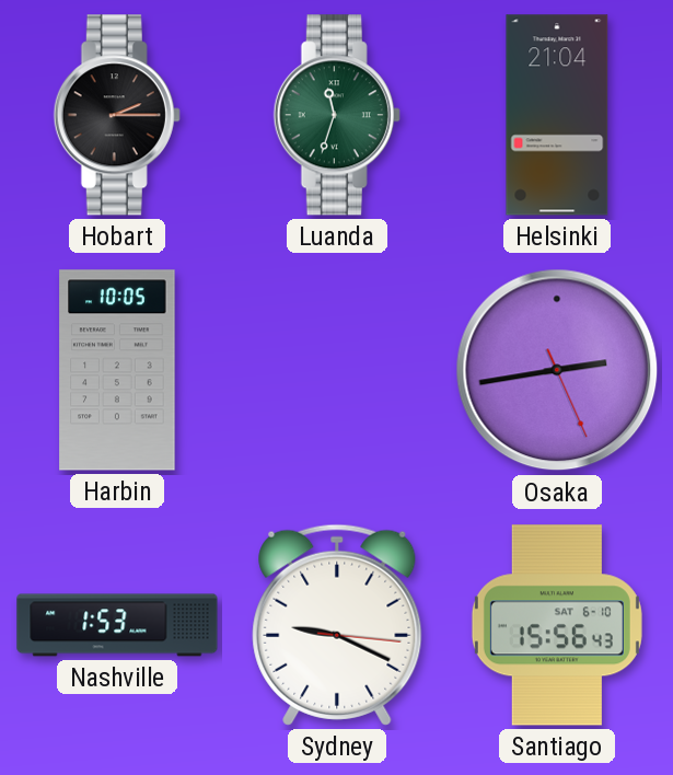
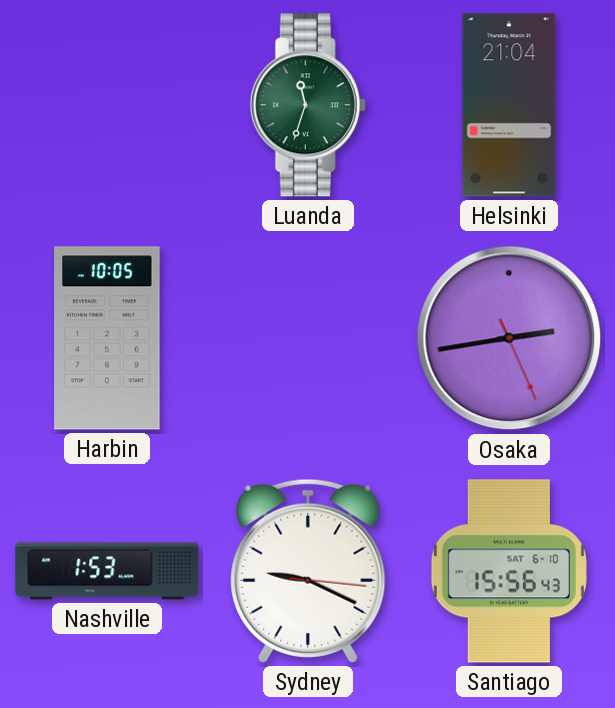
Hobart: 2:15 -> none
